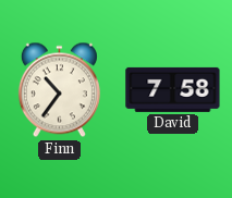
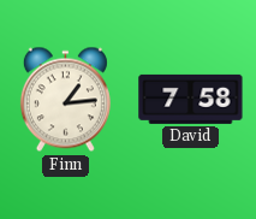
Finn: 10:36 -> 1:14
